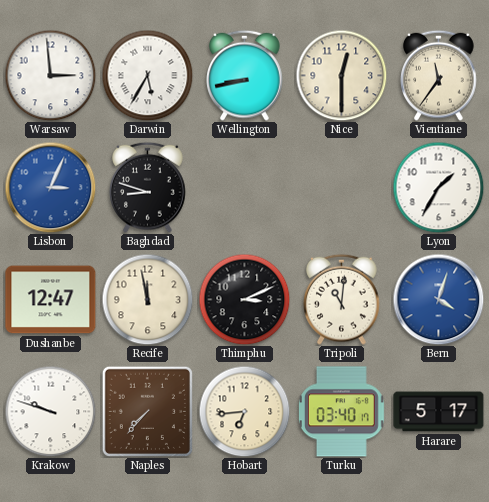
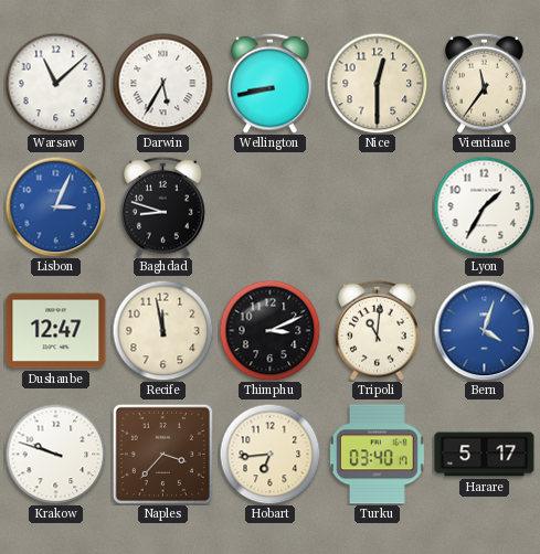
Warsaw: 2:59 -> 11:08
Naples: 7:37 -> 3:37
